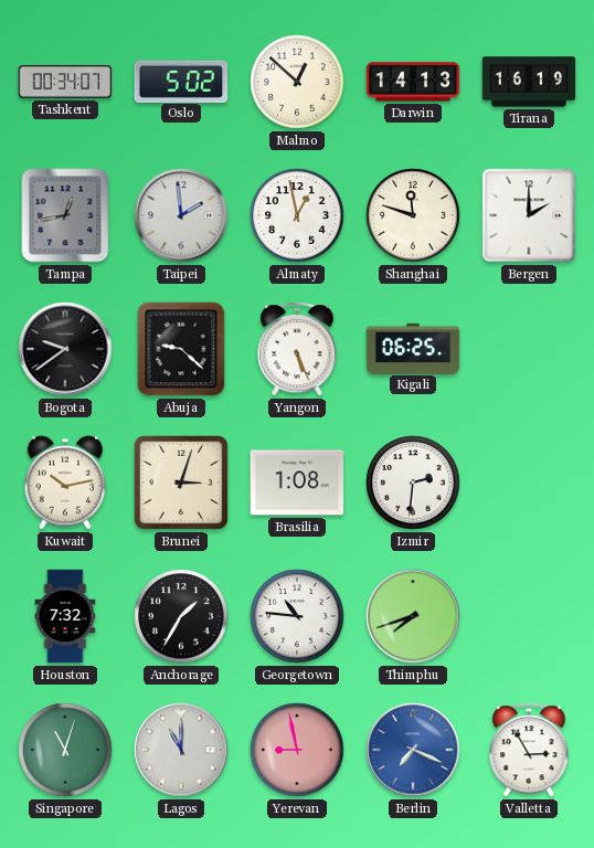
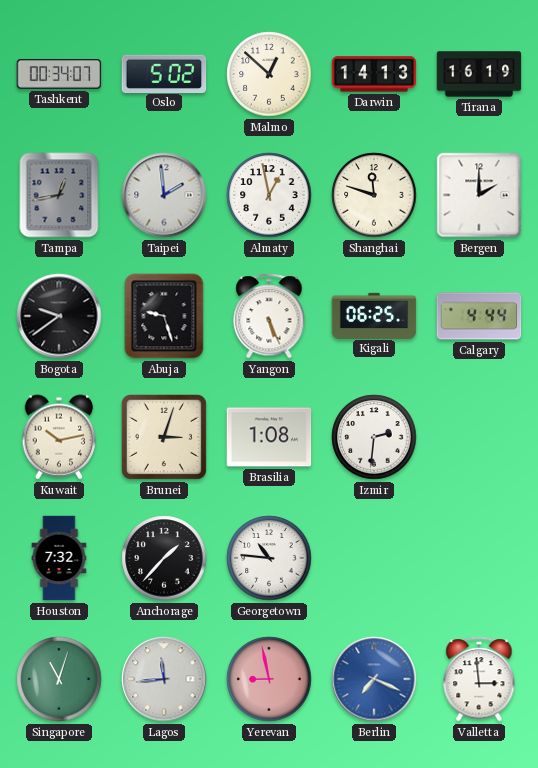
Abuja: 9:22 -> 9:27
Calgary: none -> 4:44
Anchorage: 1:35 -> 1:37
Thimphu: 7:42 -> none
Lagos: 11:00 -> 11:44
Valletta: 2:55 -> 2:59
